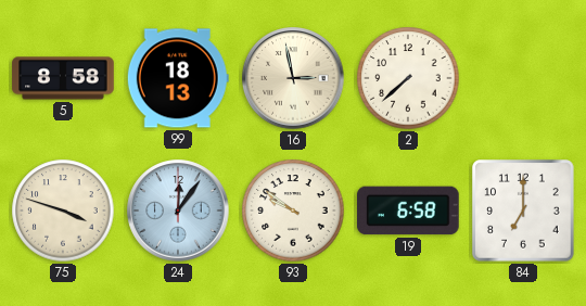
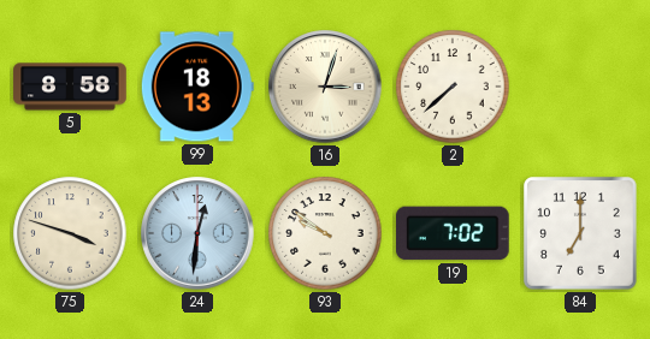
16: 2:58 -> 3:03
24: 12:06 -> 12:31
19: 6:58 -> 7:02
